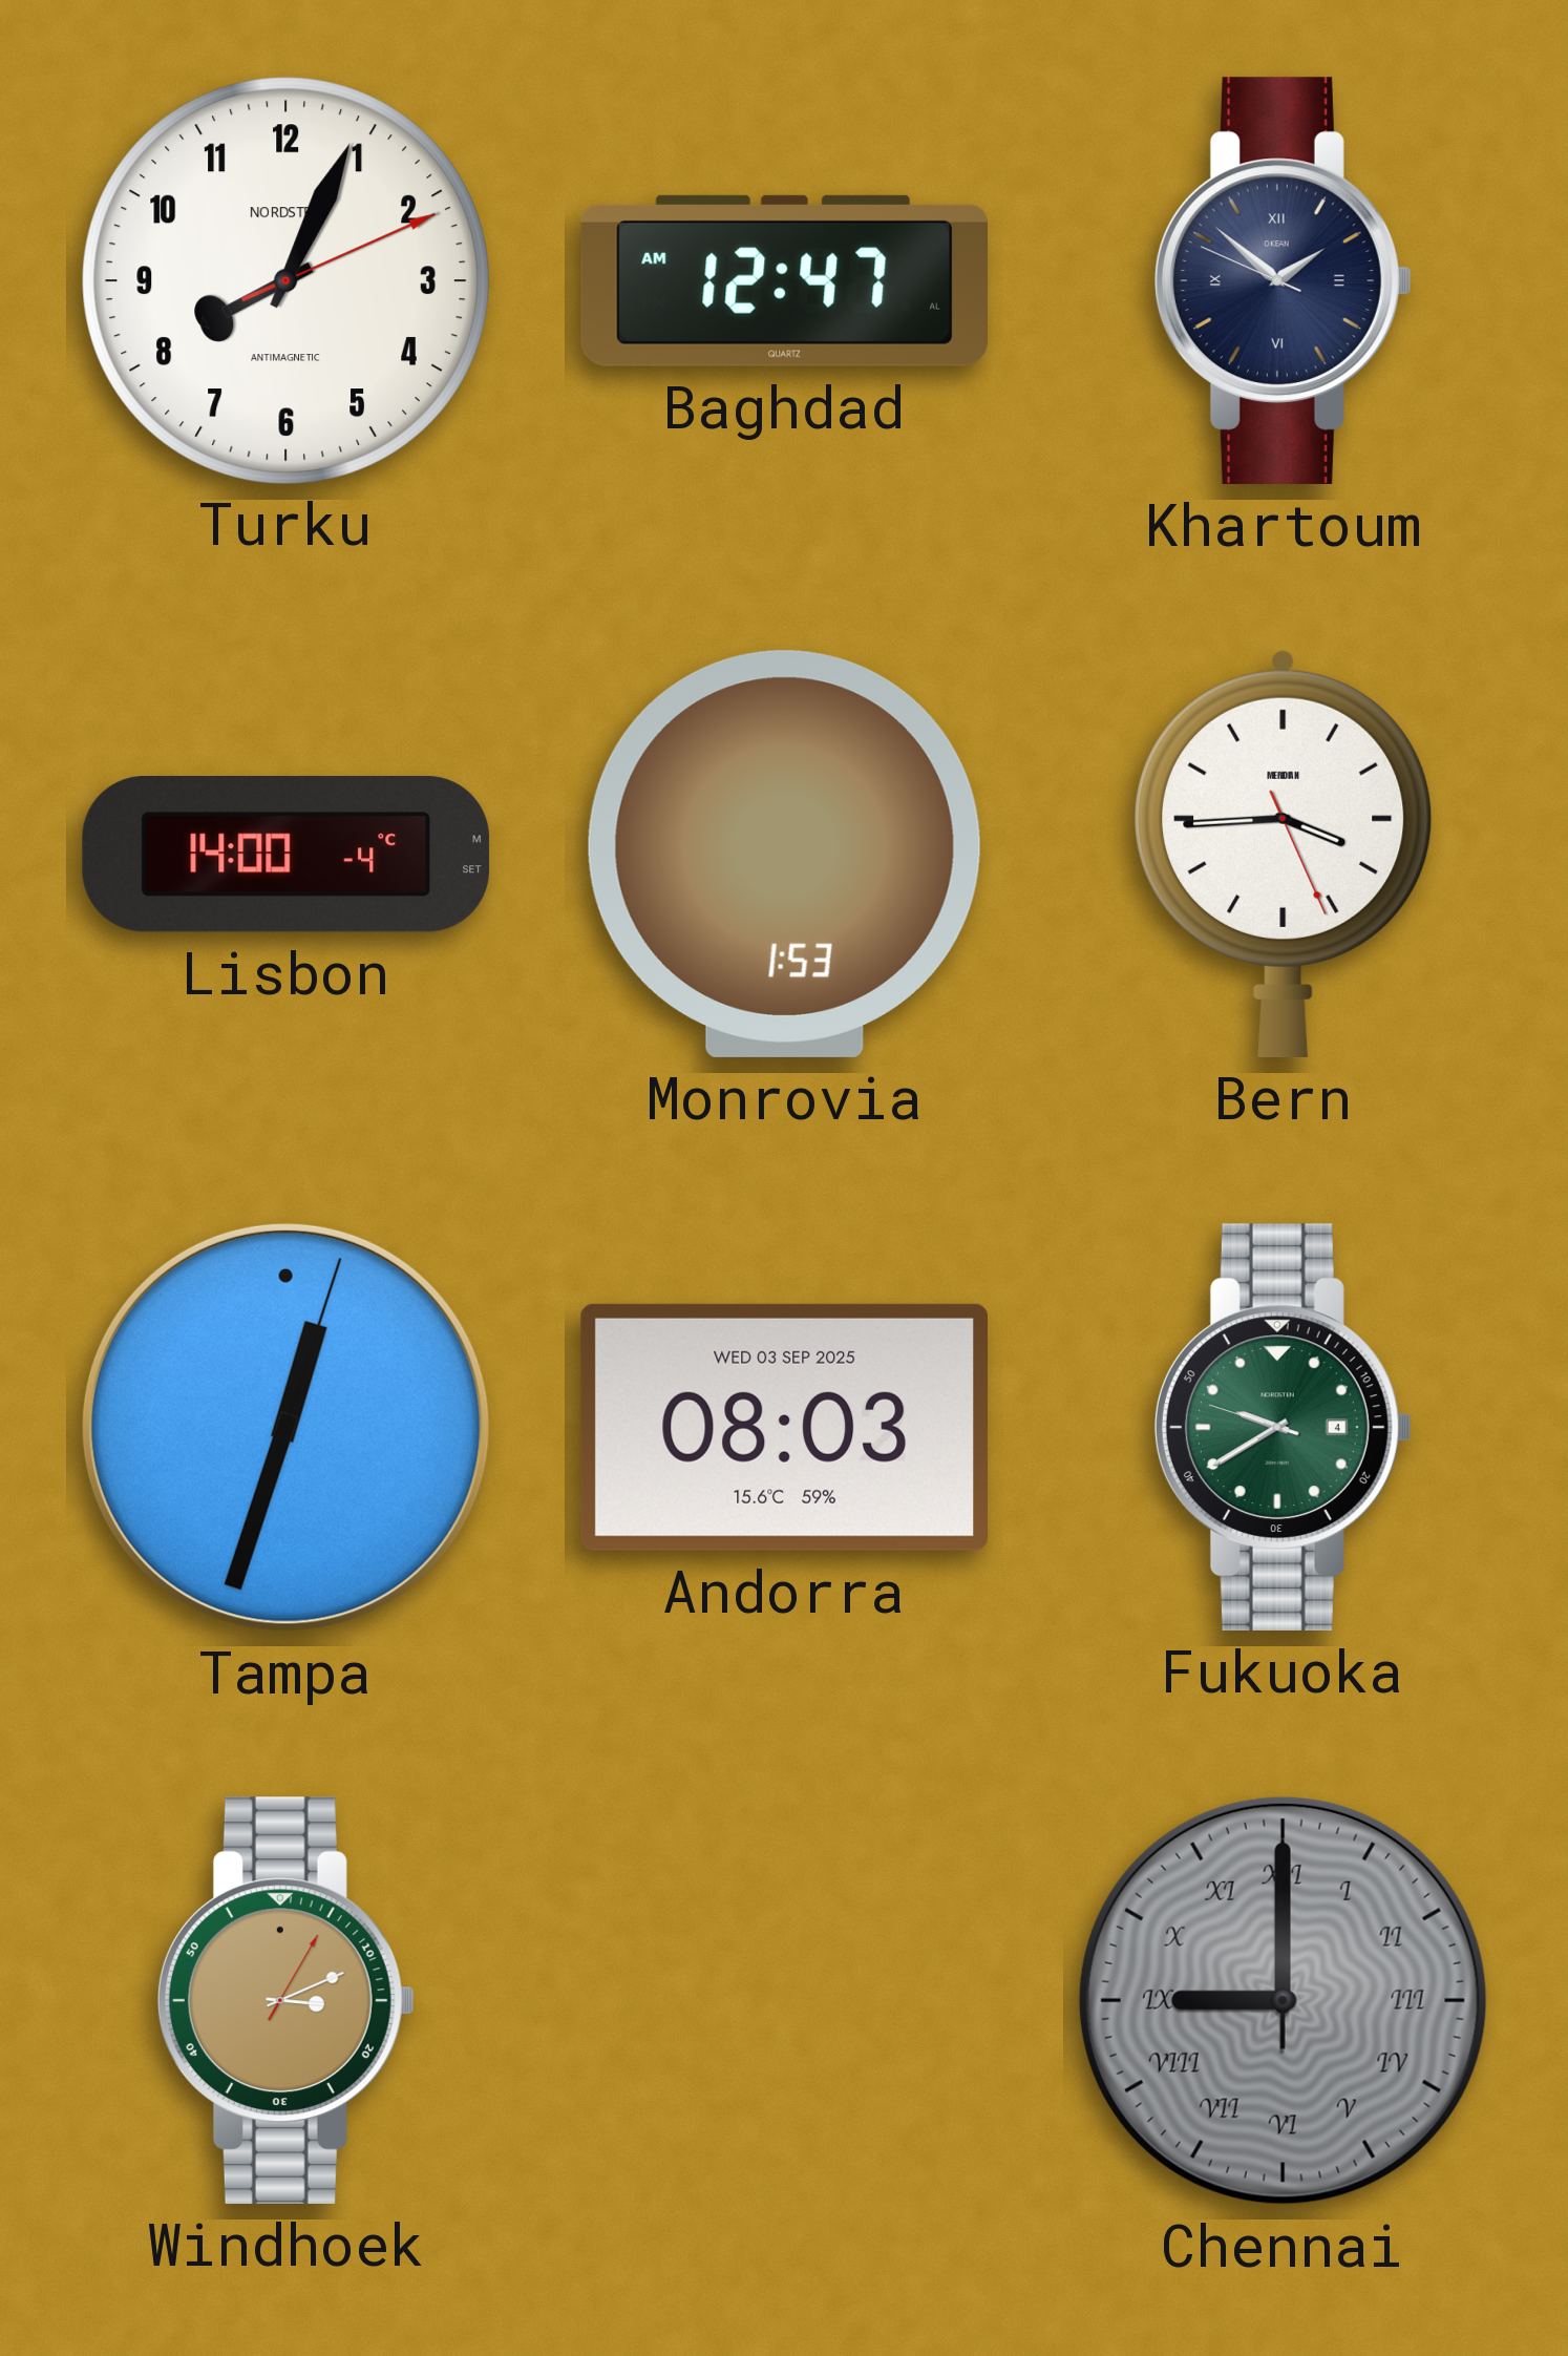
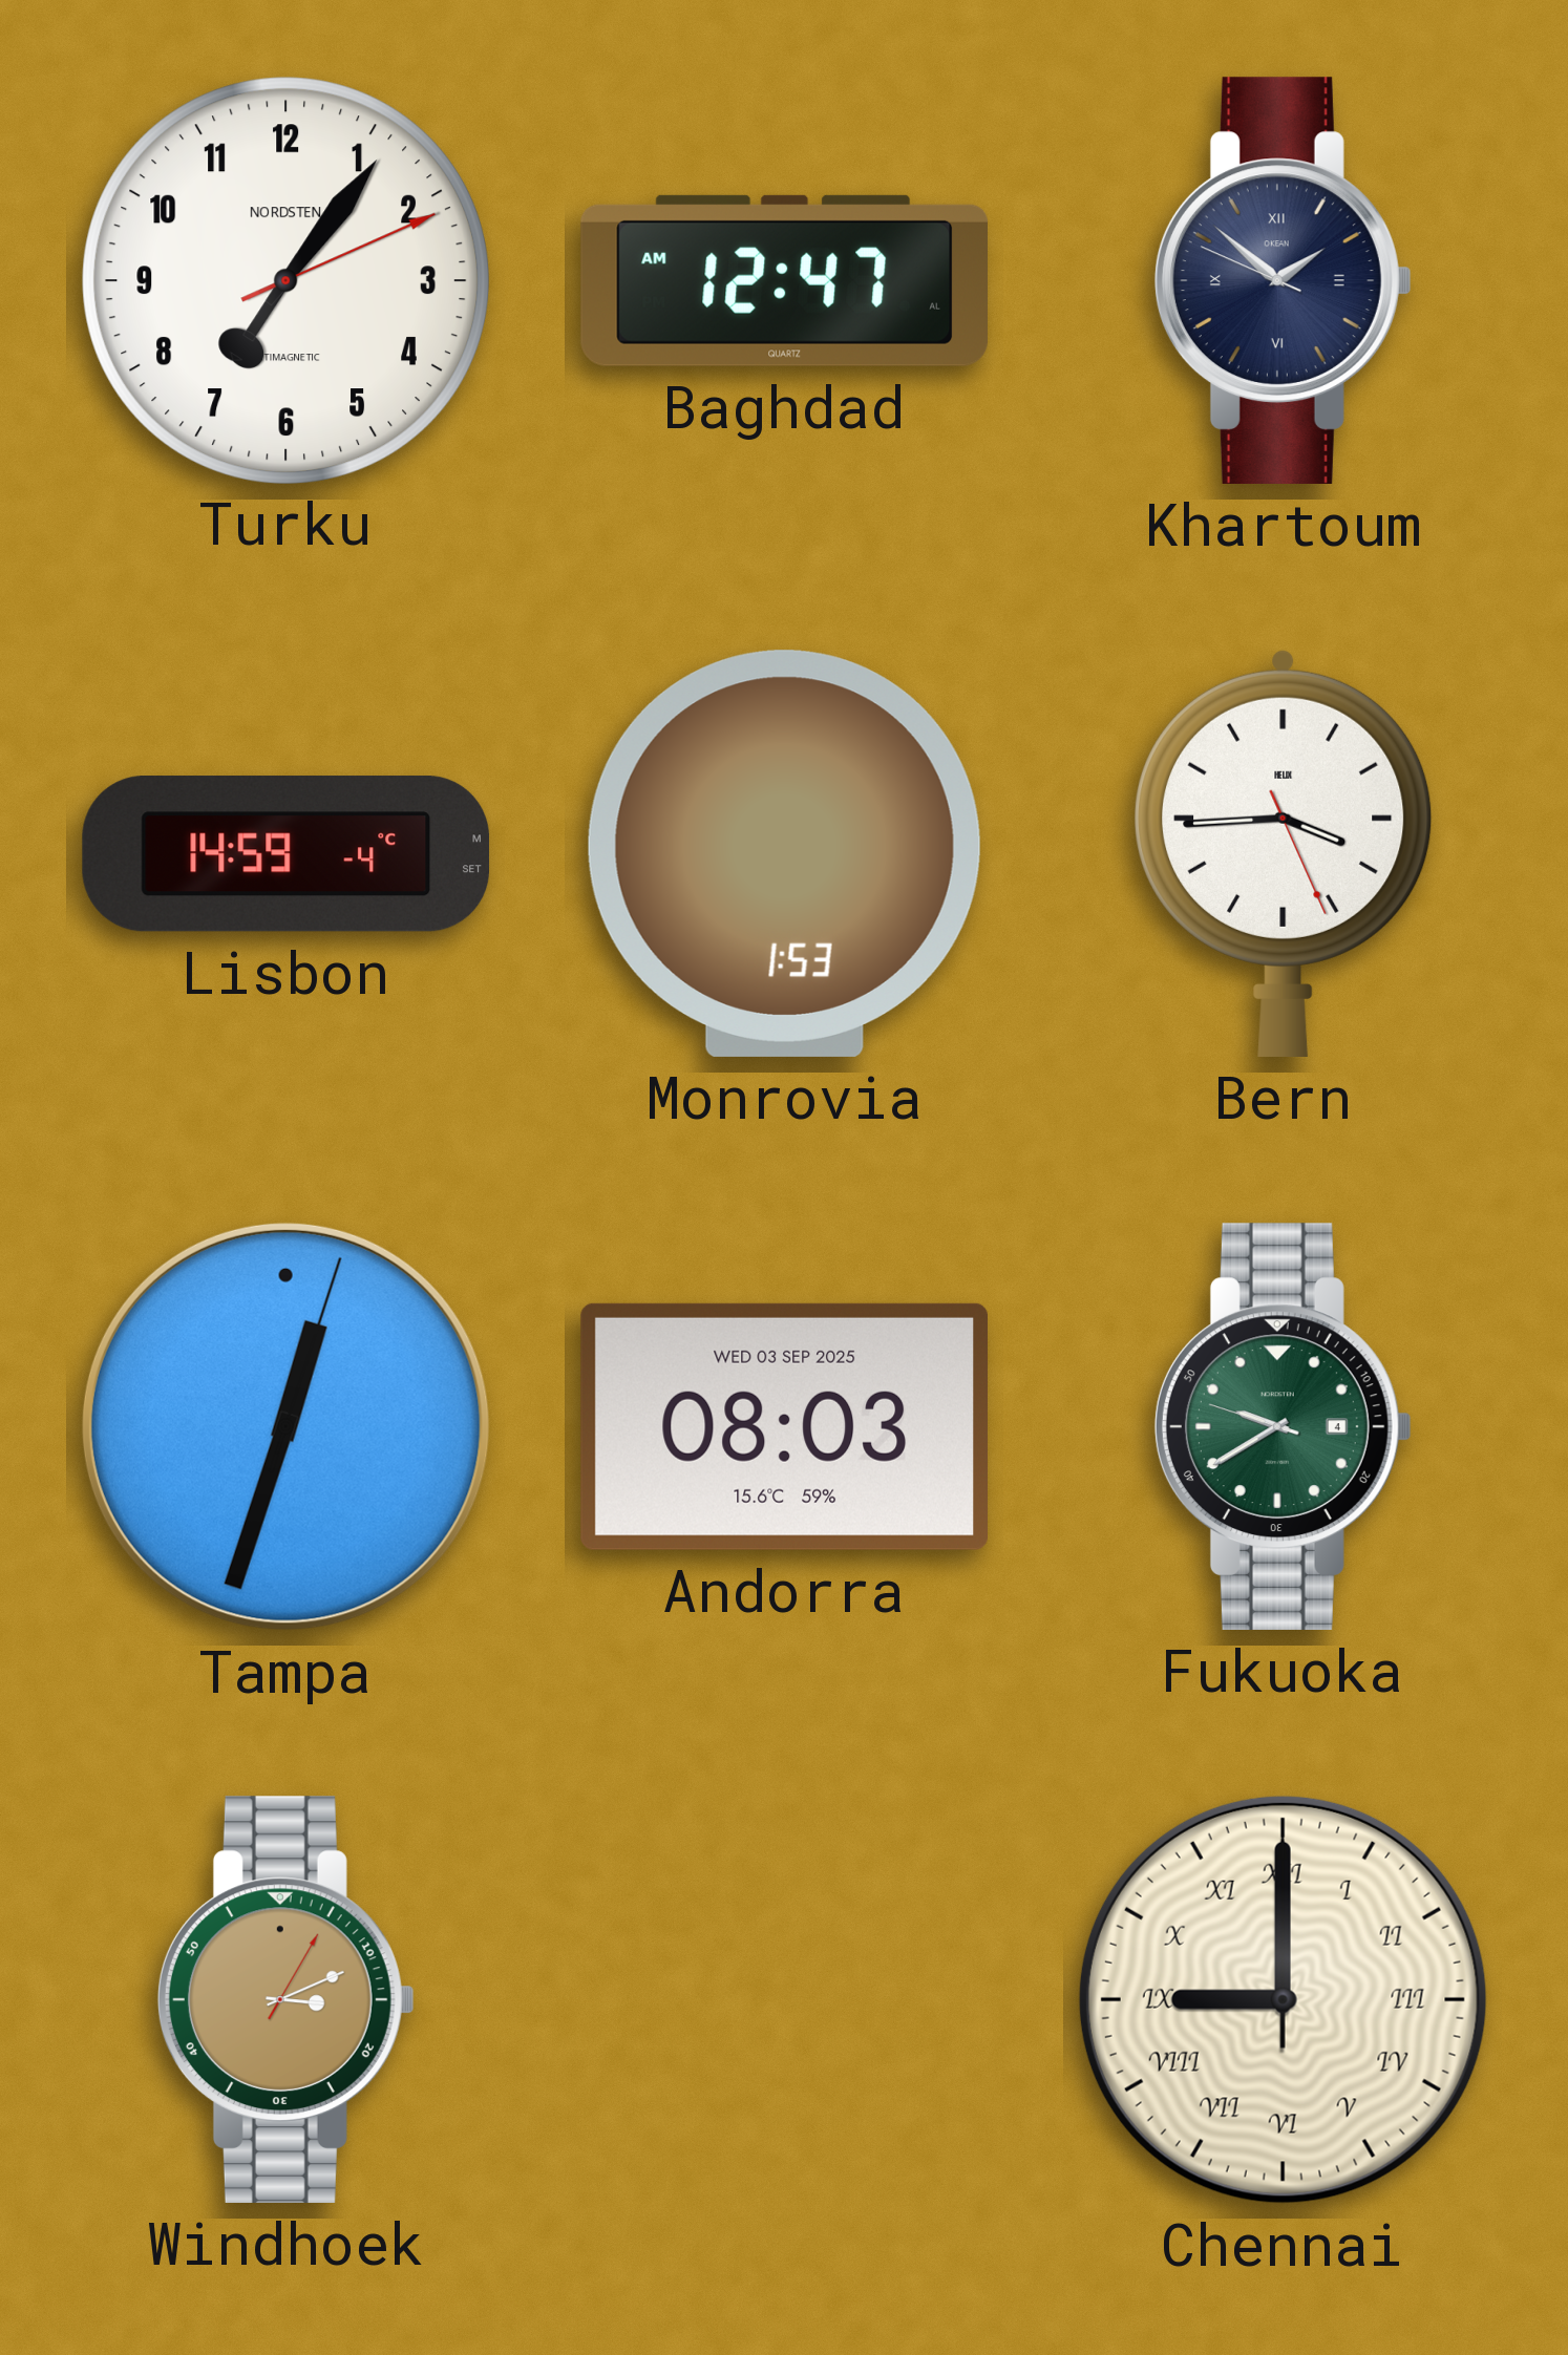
Turku: 8:04 -> 7:06
Lisbon: 14:00 -> 14:59
Bern brand: MERIDIAN -> HELIX
Chennai dial: grey -> cream
